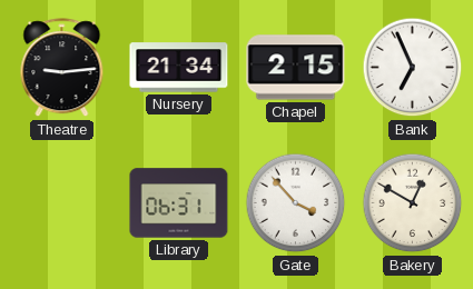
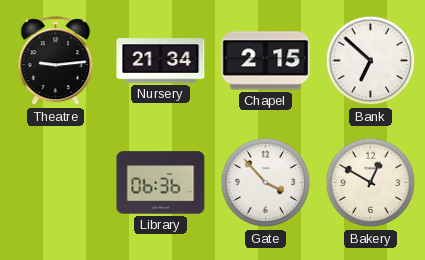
Bank: 6:56 -> 6:52
Library: 06:31 -> 06:36
